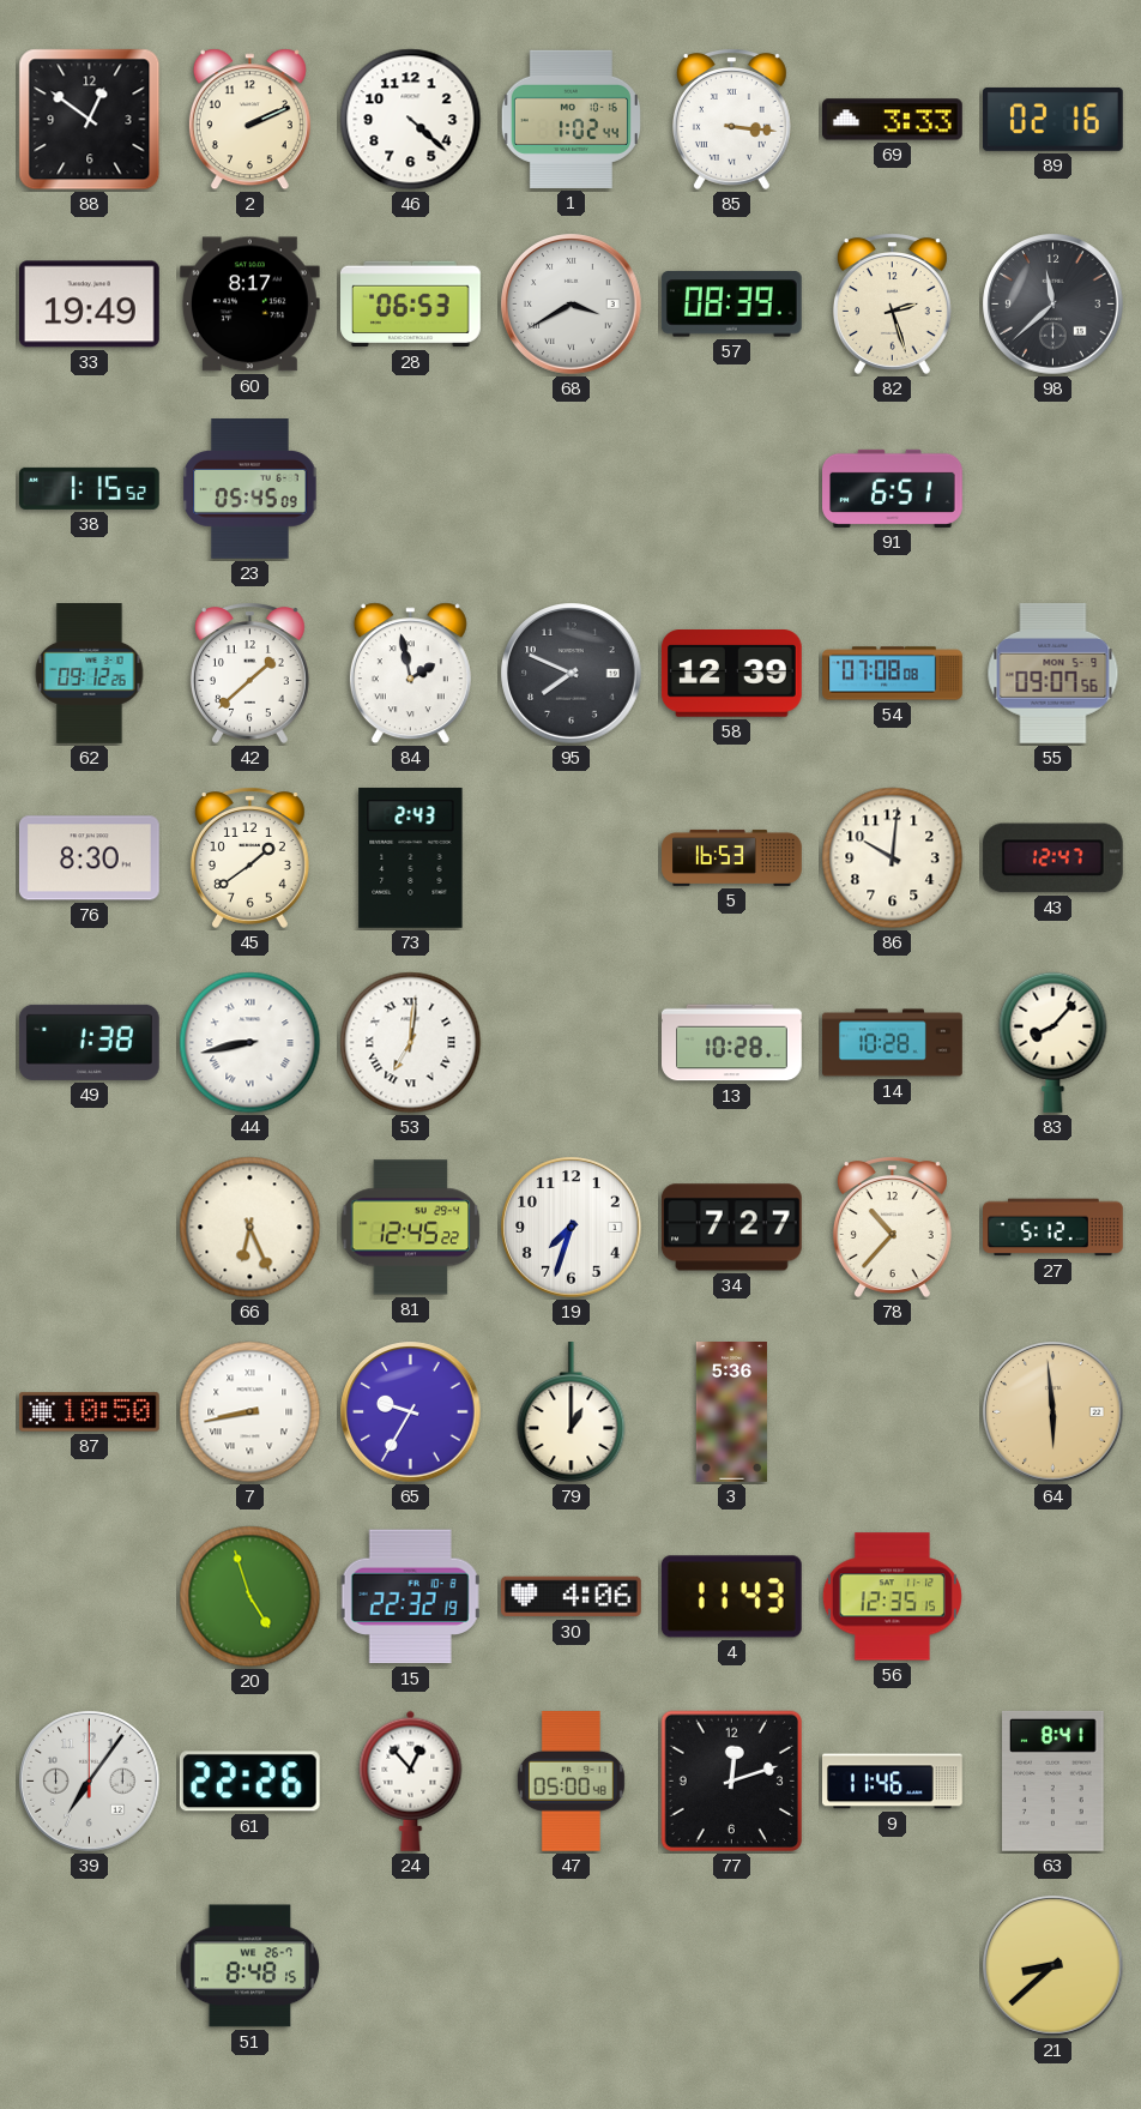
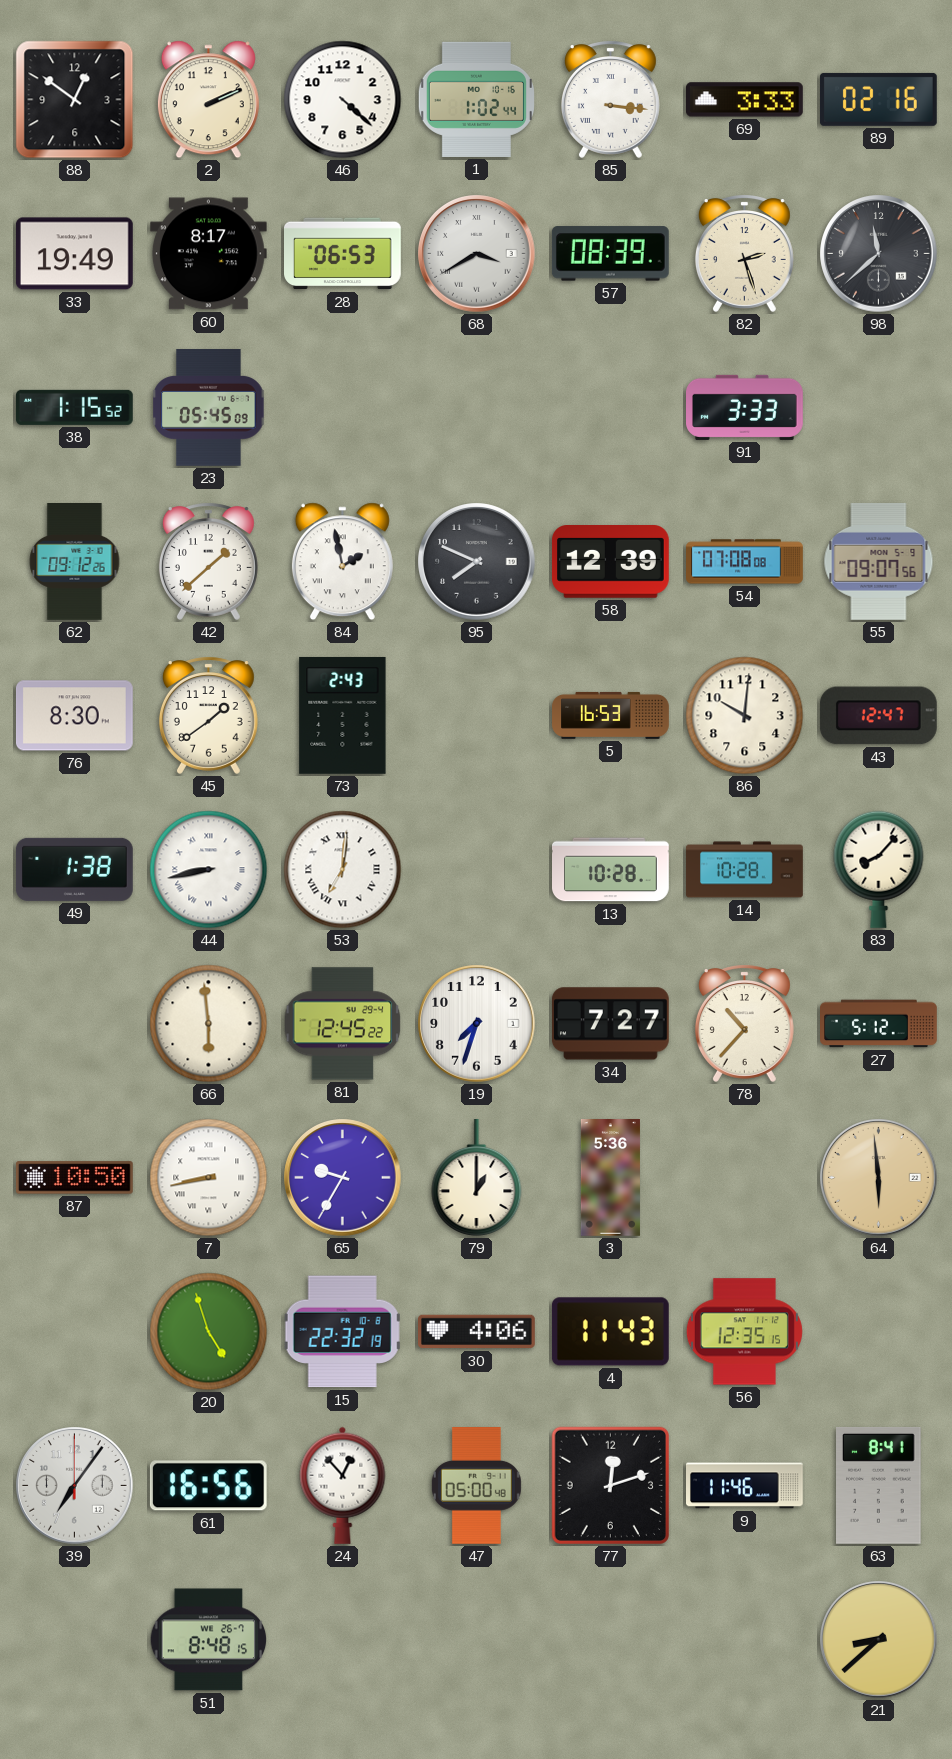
91: 6:51 -> 3:33
66: 6:26 -> 5:59
61: 22:26 -> 16:56
